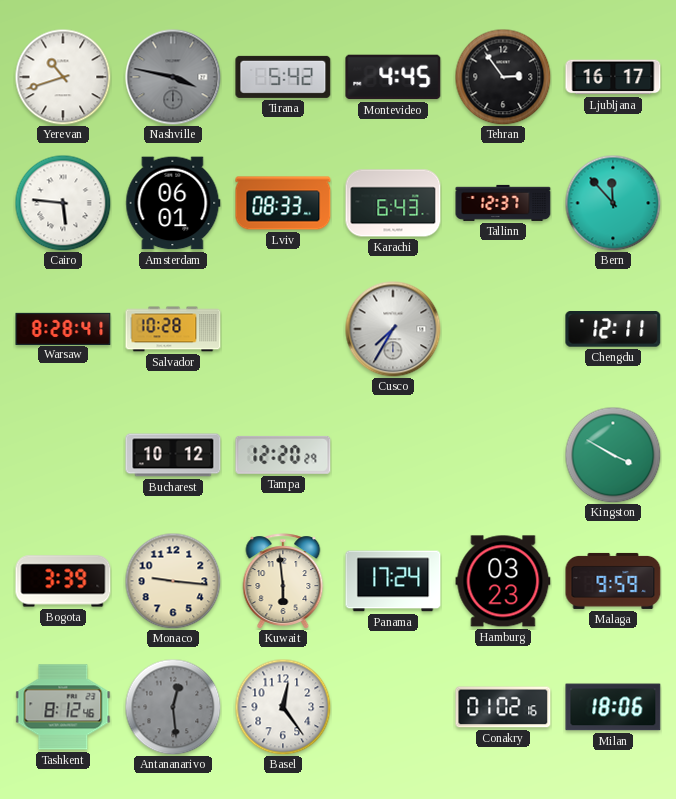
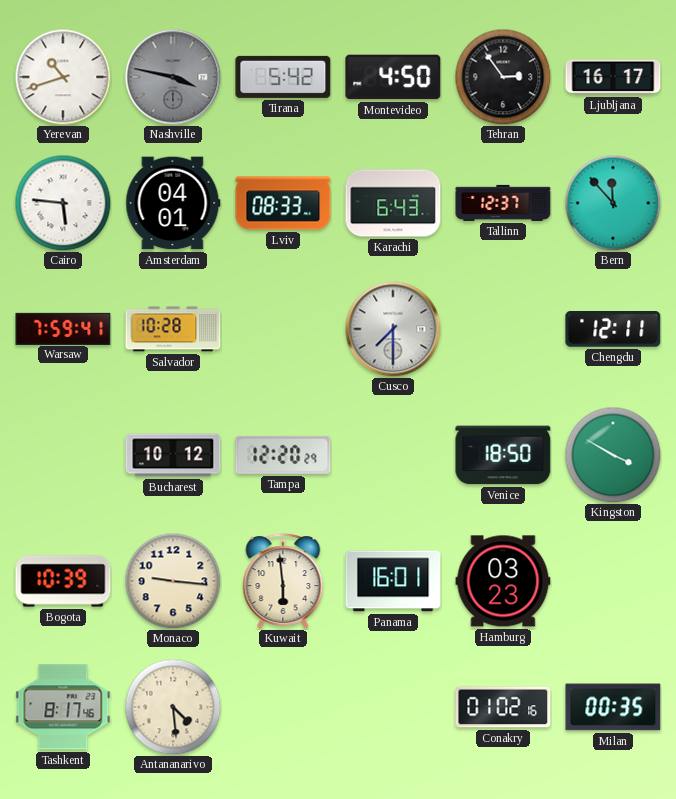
Montevideo: 4:45 -> 4:50
Amsterdam: 06:01 -> 04:01
Warsaw: 8:28 -> 7:59
Cusco: 7:35 -> 7:30
Venice: none -> 18:50
Bogota: 3:39 -> 10:39
Panama: 17:24 -> 16:01
Malaga: 9:59 -> none
Tashkent: 8:12 -> 8:17
Antananarivo: 12:29 -> 4:29
Antananarivo dial: grey -> cream
Basel: 12:24 -> none
Milan: 18:06 -> 00:35
